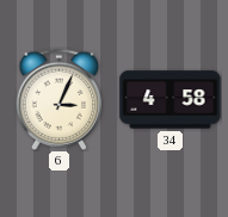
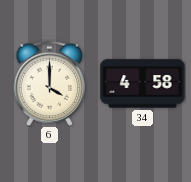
6: 3:04 -> 4:00
